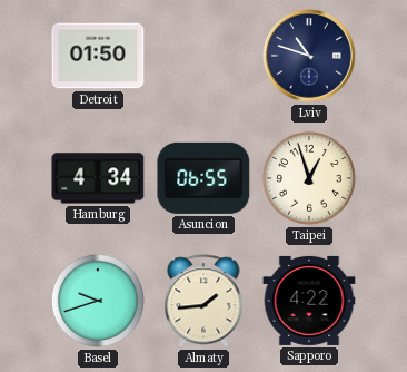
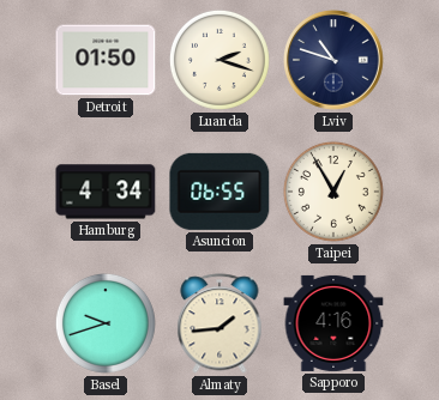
Luanda: none -> 2:18
Taipei: 12:57 -> 12:55
Sapporo: 4:22 -> 4:16
